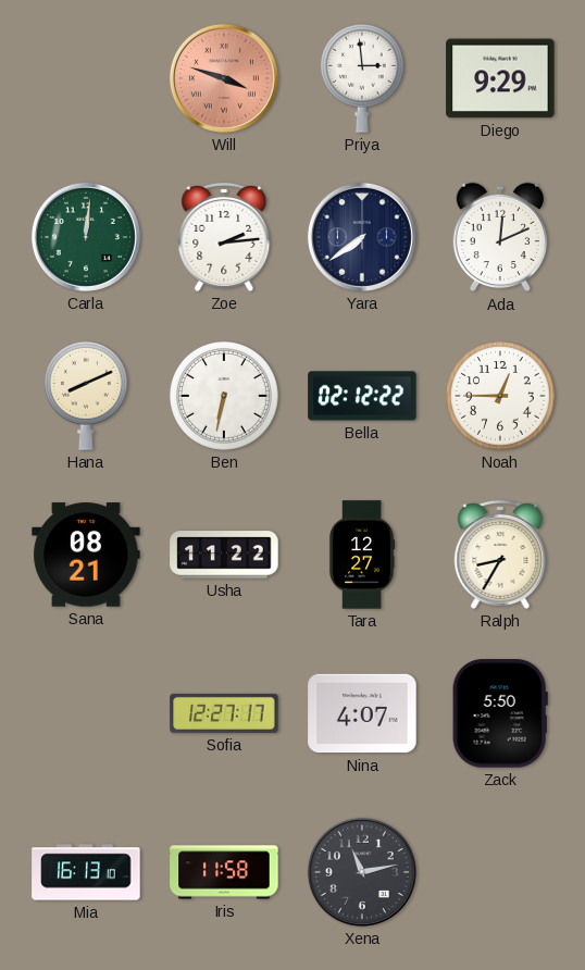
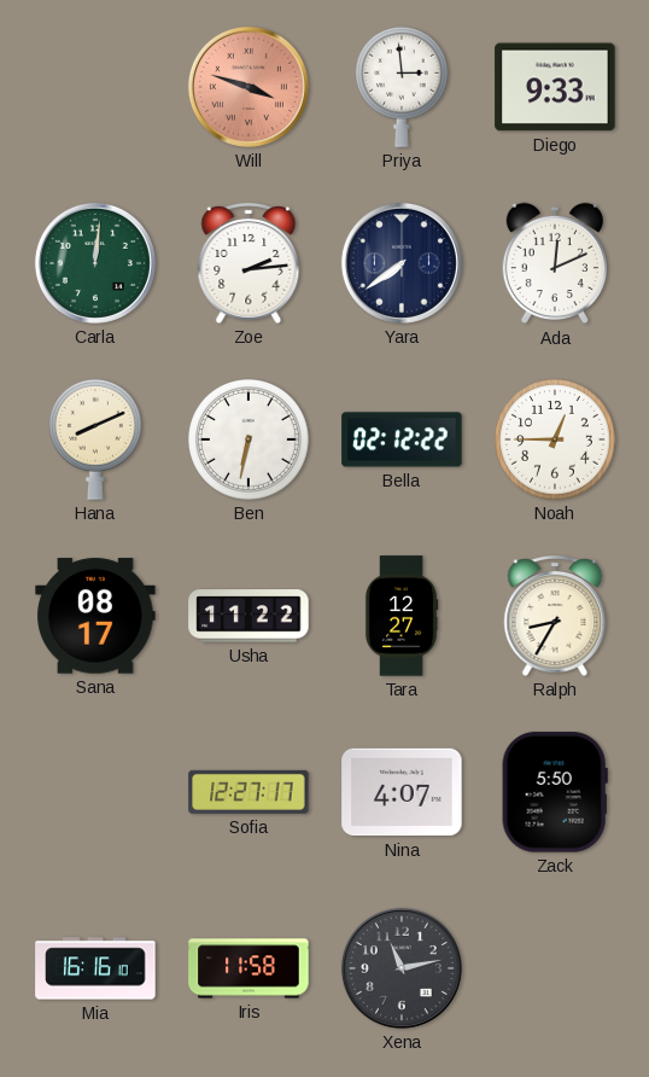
Diego: 9:29 -> 9:33
Sana: 08:21 -> 08:17
Mia: 16:13 -> 16:16
